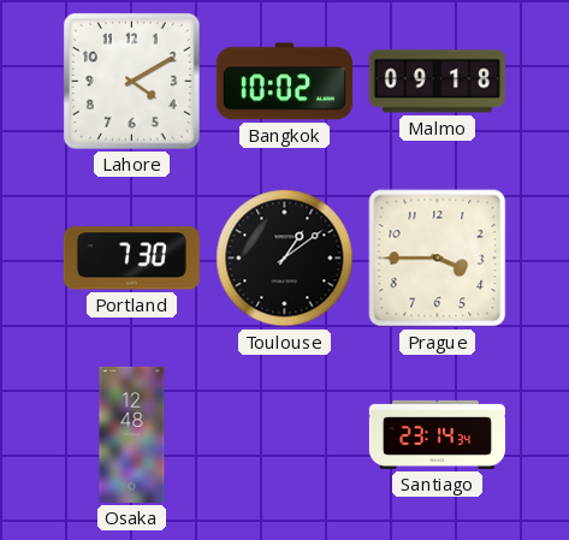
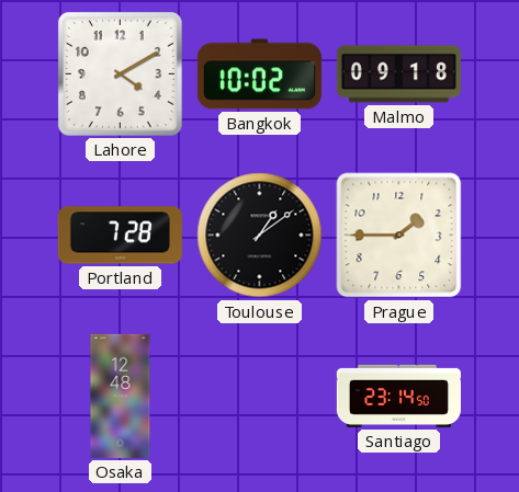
Portland: 7:30 -> 7:28
Prague: 3:45 -> 1:45
Santiago: 23:14:34 -> 23:14:50
